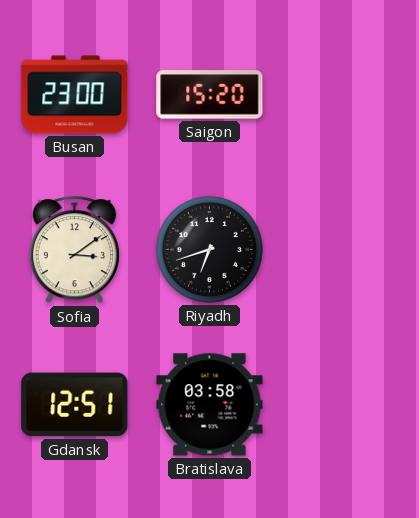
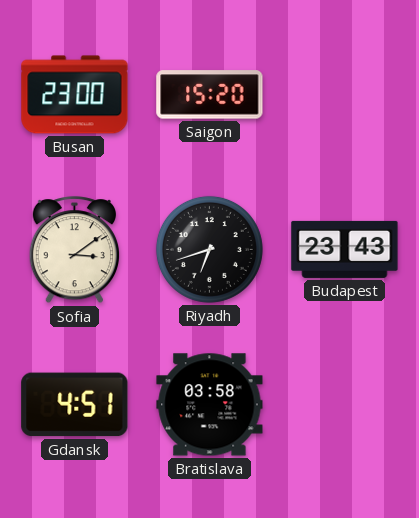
Budapest: none -> 23:43
Gdansk: 12:51 -> 4:51
